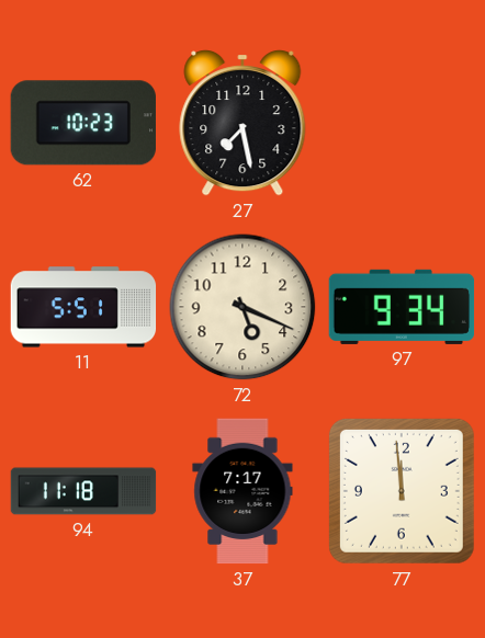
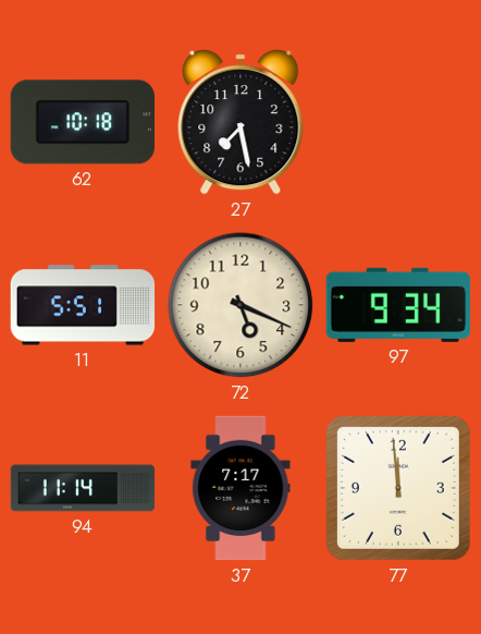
62: 10:23 -> 10:18
94: 11:18 -> 11:14
